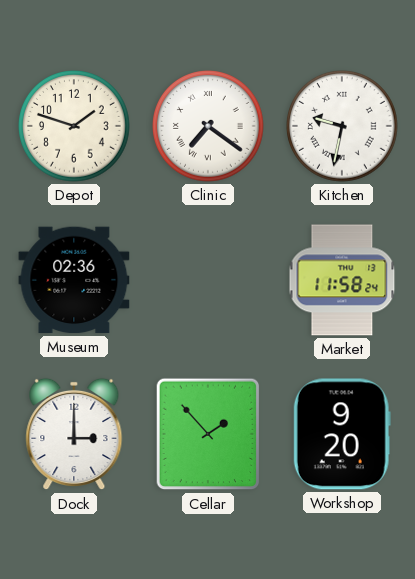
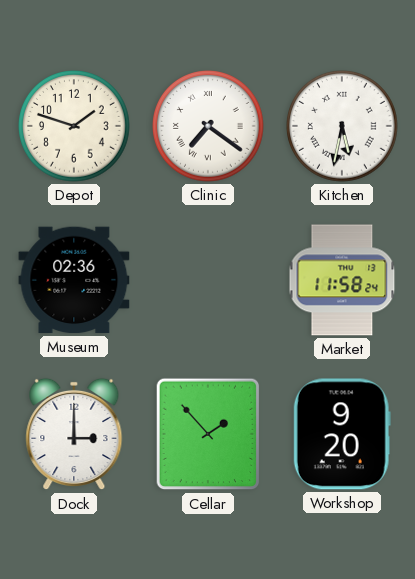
Kitchen: 9:32 -> 5:32
